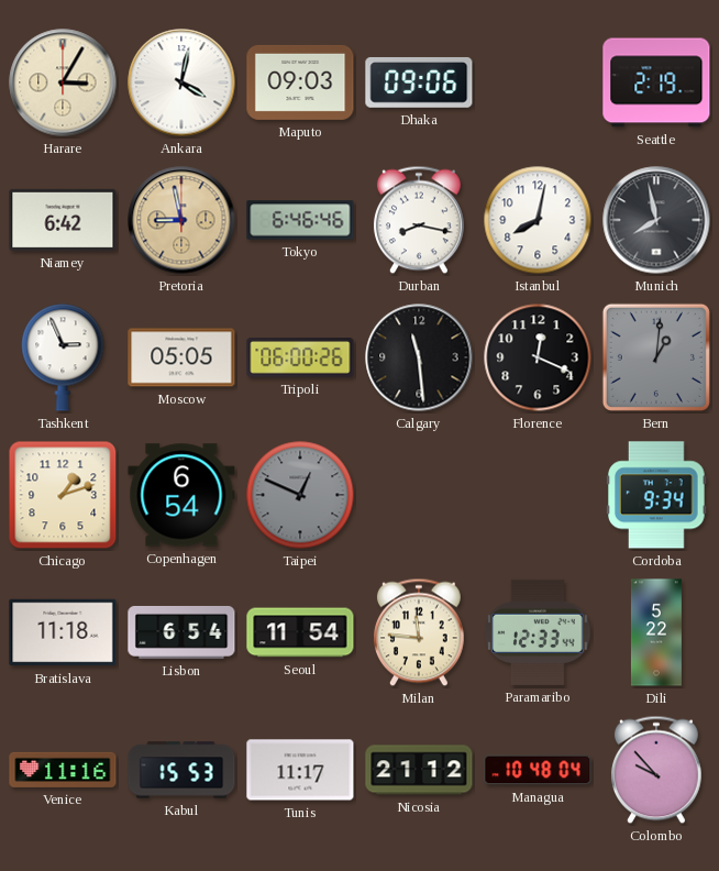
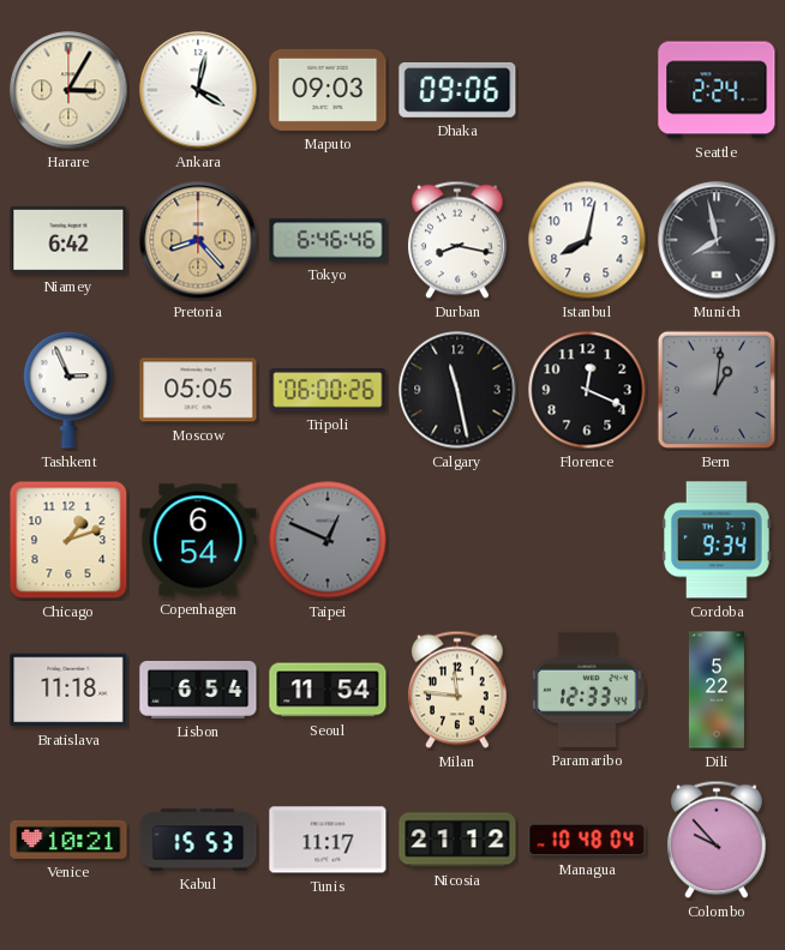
Seattle: 2:19 -> 2:24
Pretoria: 8:58 -> 8:23
Calgary: 11:29 -> 11:28
Venice: 11:16 -> 10:21
